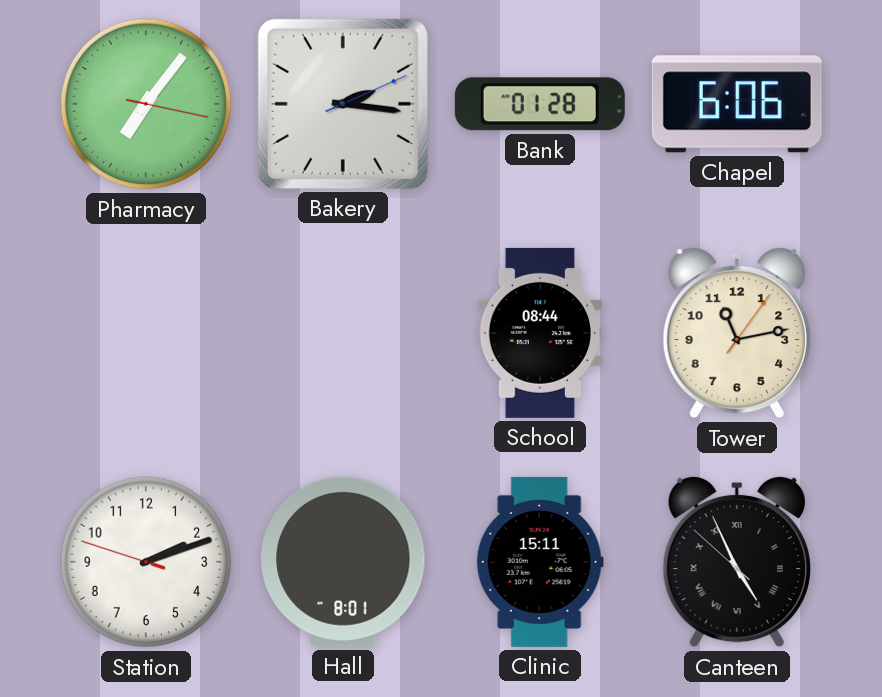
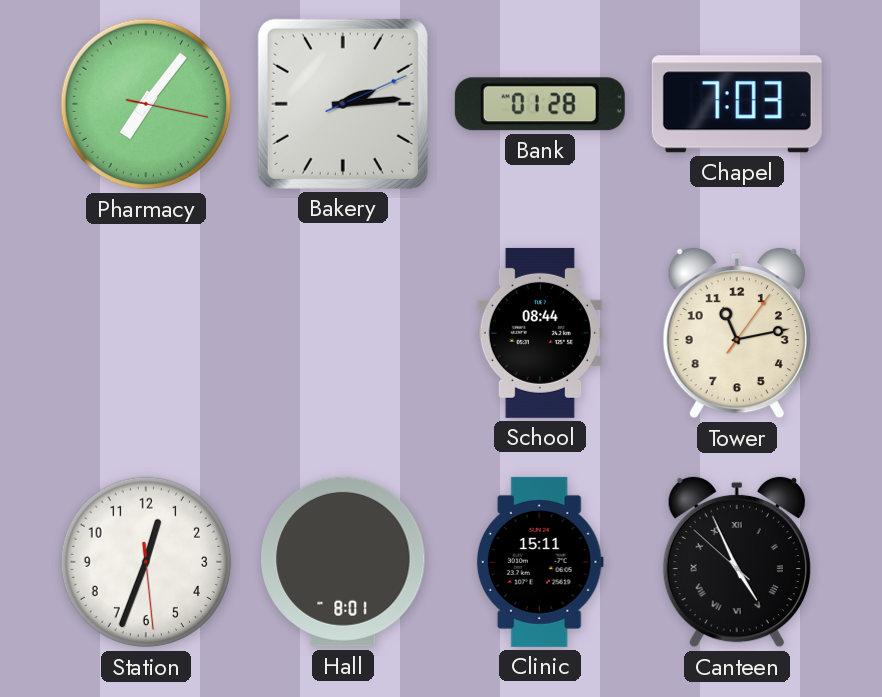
Bakery: 2:16 -> 2:14
Chapel: 6:06 -> 7:03
Station: 2:11 -> 12:33
